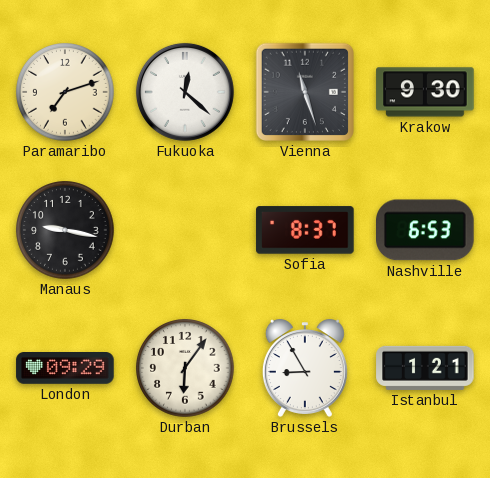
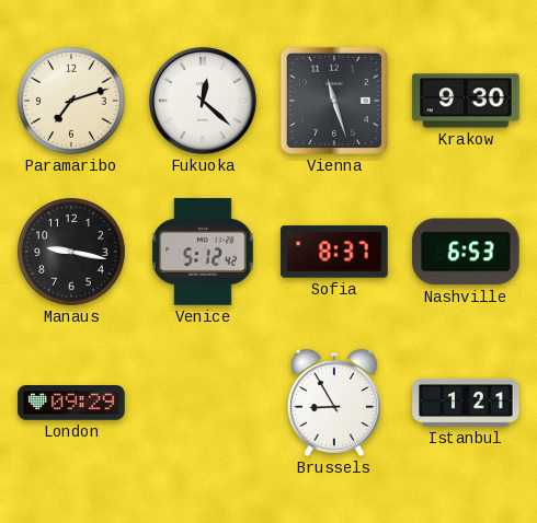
Venice: none -> 5:12
Durban: 6:06 -> none
